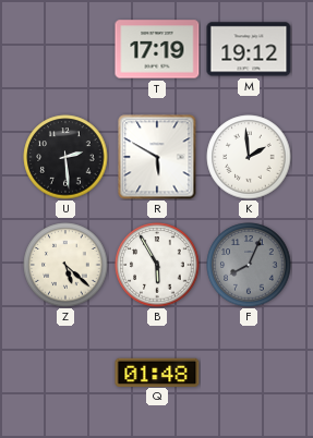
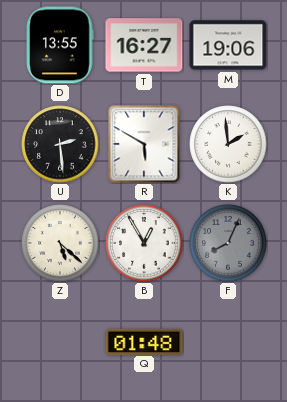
D: none -> 13:55
T: 17:19 -> 16:27
M: 19:12 -> 19:06
B: 5:55 -> 12:55
